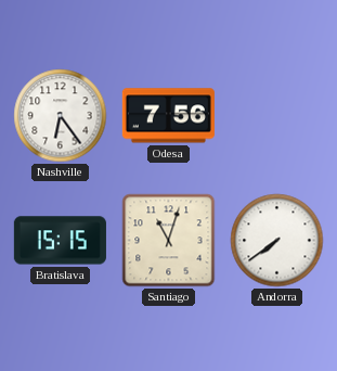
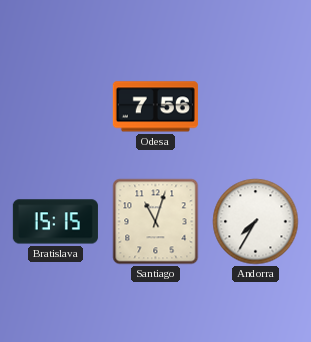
Nashville: 6:24 -> none
Andorra: 7:39 -> 7:35
